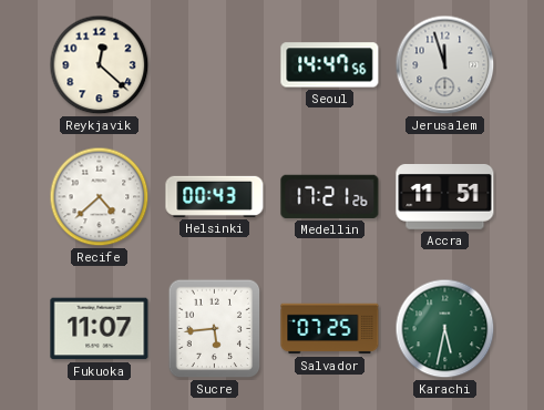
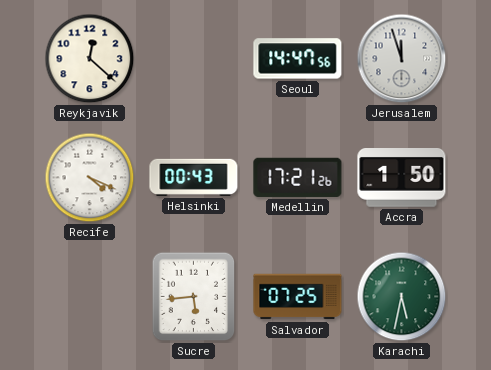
Recife: 4:38 -> 4:19
Accra: 11:51 -> 1:50
Fukuoka: 11:07 -> none
